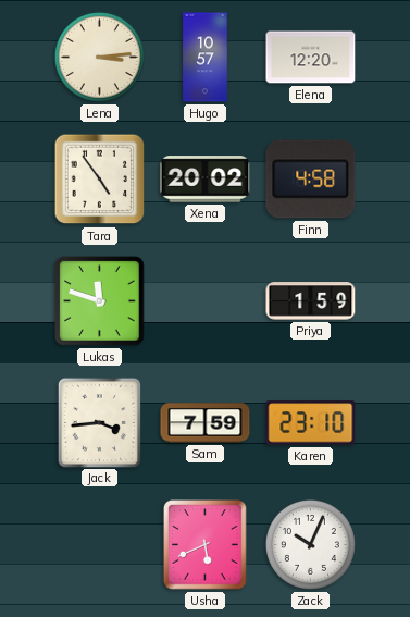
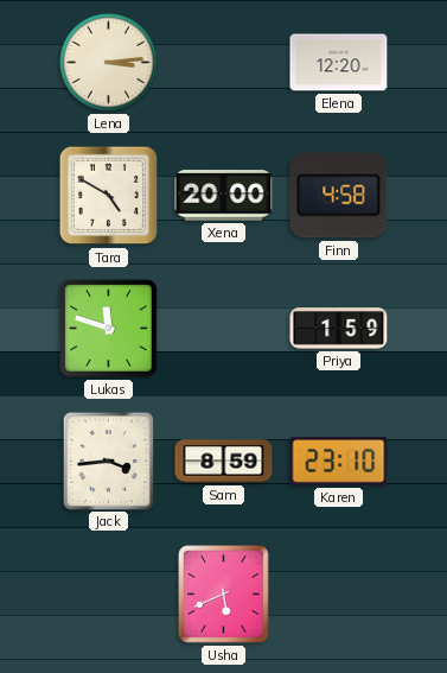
Hugo: 10:57 -> none
Tara: 4:54 -> 4:50
Xena: 20:02 -> 20:00
Sam: 7:59 -> 8:59
Zack: 10:04 -> none
